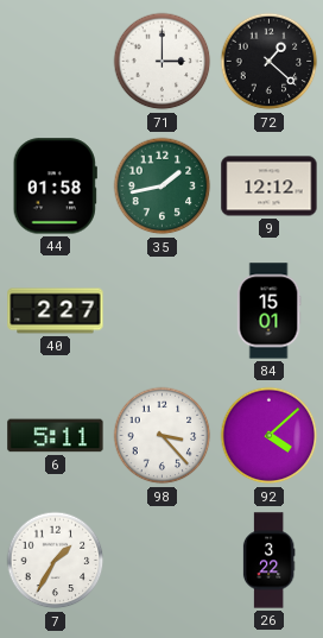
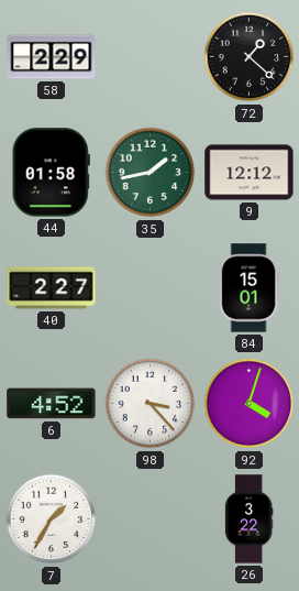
58: none -> 2:29
71: 3:00 -> none
6: 5:11 -> 4:52
92: 4:08 -> 4:03
